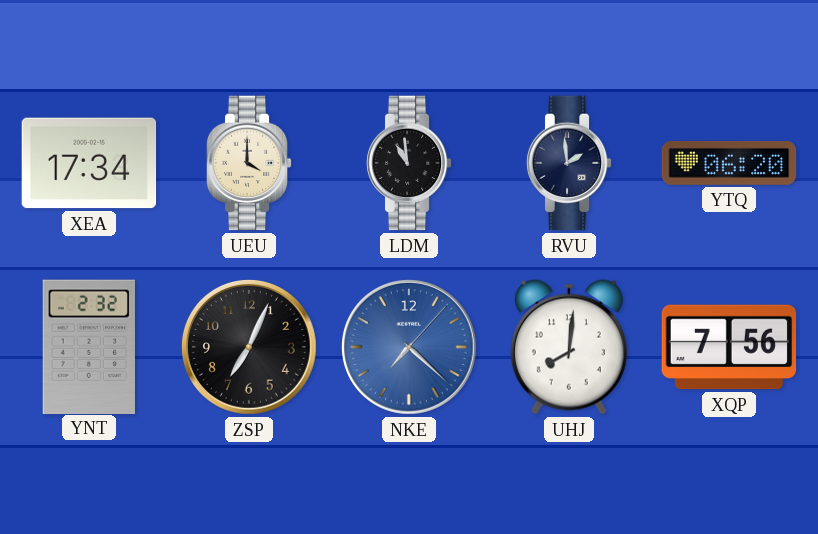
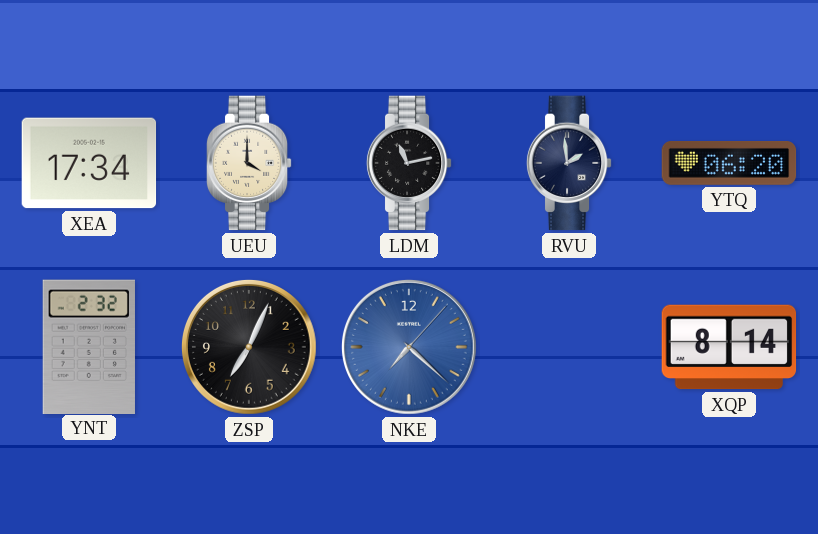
LDM: 10:59 -> 11:13
UHJ: 8:01 -> none
XQP: 7:56 -> 8:14
